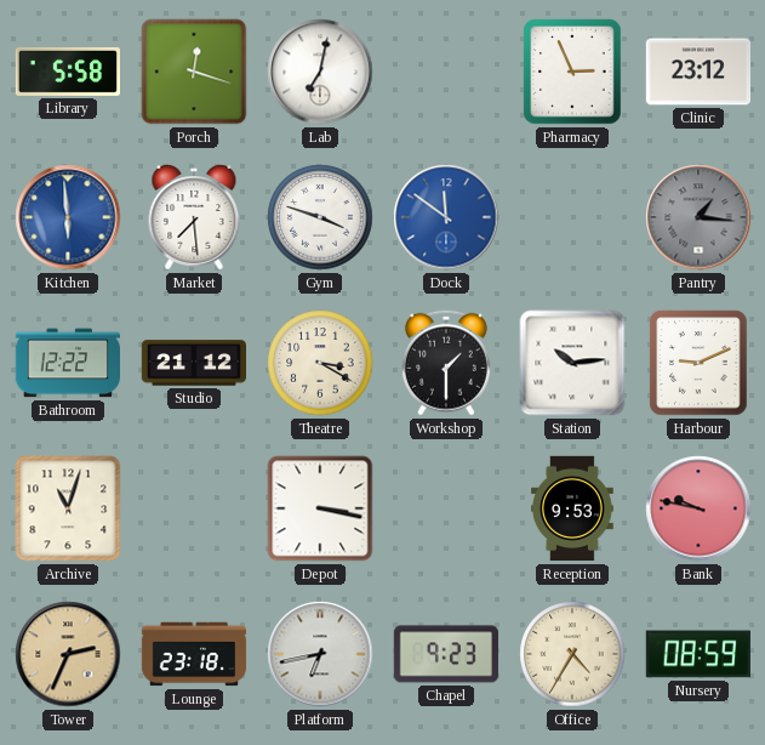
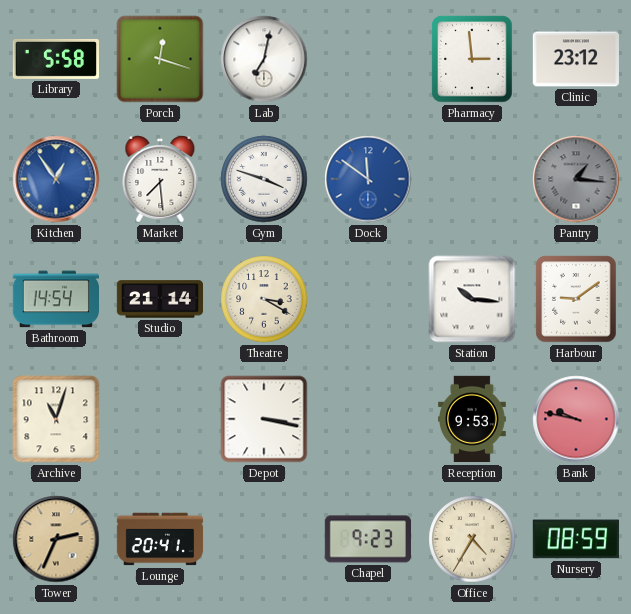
Pharmacy: 2:56 -> 2:59
Kitchen: 5:59 -> 12:54
Bathroom: 12:22 -> 14:54
Studio: 21:12 -> 21:14
Workshop: 1:30 -> none
Station: 10:14 -> 10:16
Harbour: 9:11 -> 9:09
Lounge: 23:18 -> 20:41
Platform: 6:43 -> none
